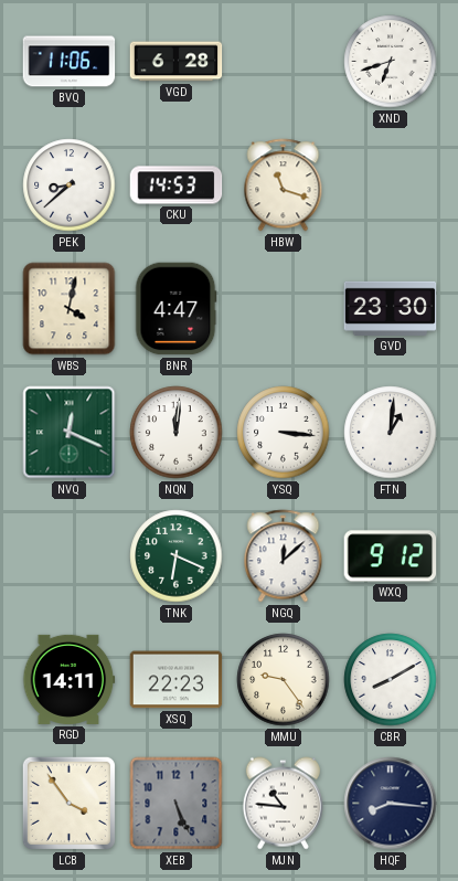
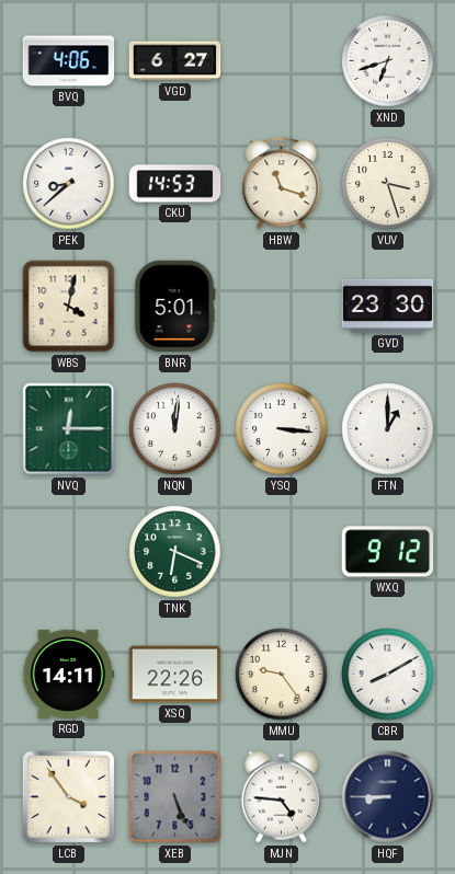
BVQ: 11:06 -> 4:06
VGD: 6:28 -> 6:27
VUV: none -> 3:27
BNR: 4:47 -> 5:01
NVQ: 12:19 -> 12:15
FTN: 1:01 -> 1:00
NGQ: 12:08 -> none
XSQ: 22:23 -> 22:26
MJN: 10:46 -> 4:46
HQF: 8:16 -> 8:45
